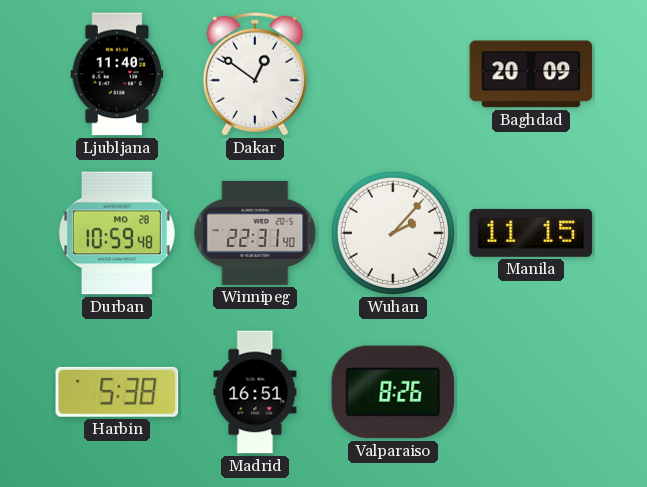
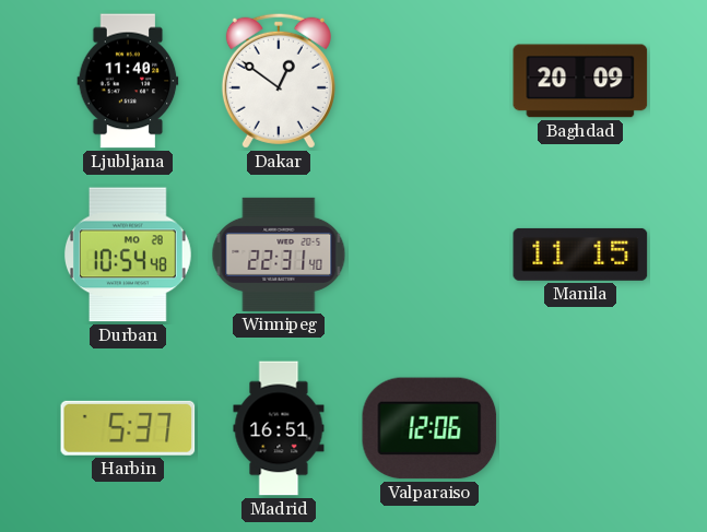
Durban: 10:59 -> 10:54
Wuhan: 2:07 -> none
Harbin: 5:38 -> 5:37
Valparaiso: 8:26 -> 12:06
